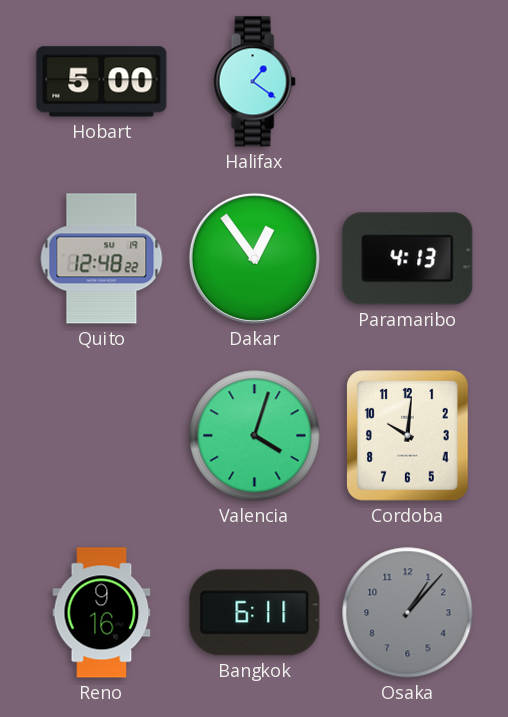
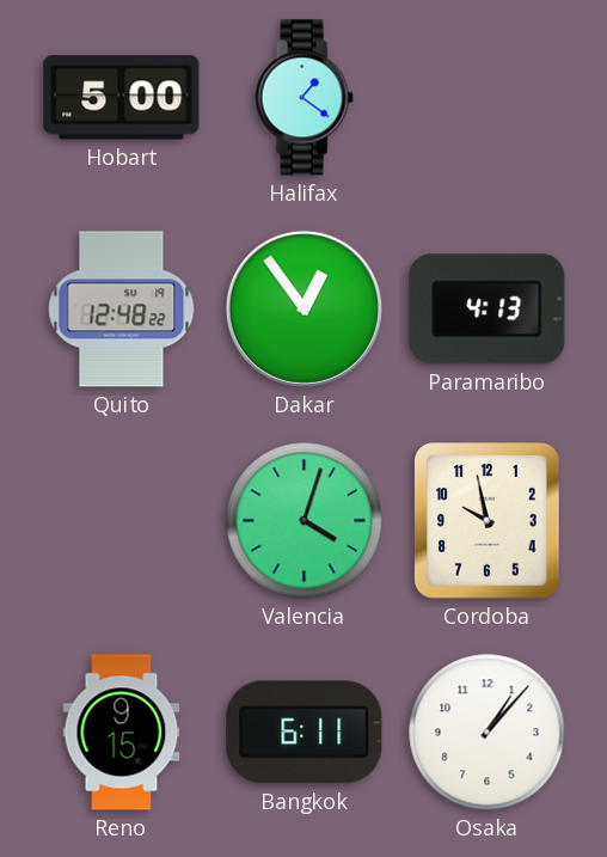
Cordoba: 10:01 -> 9:58
Reno: 9:16 -> 9:15
Osaka dial: grey -> white
